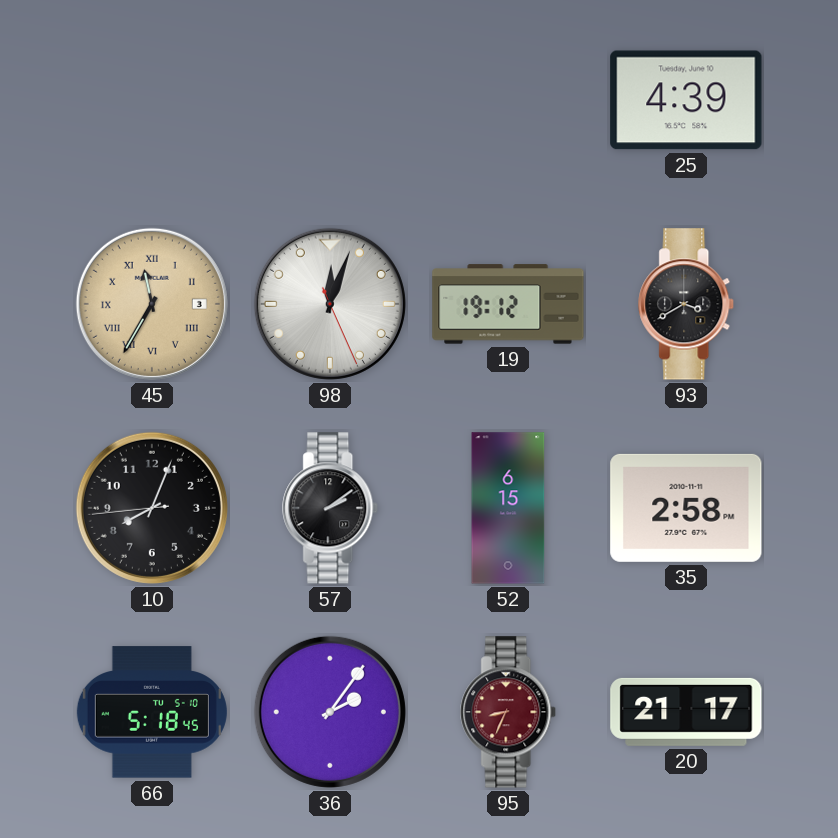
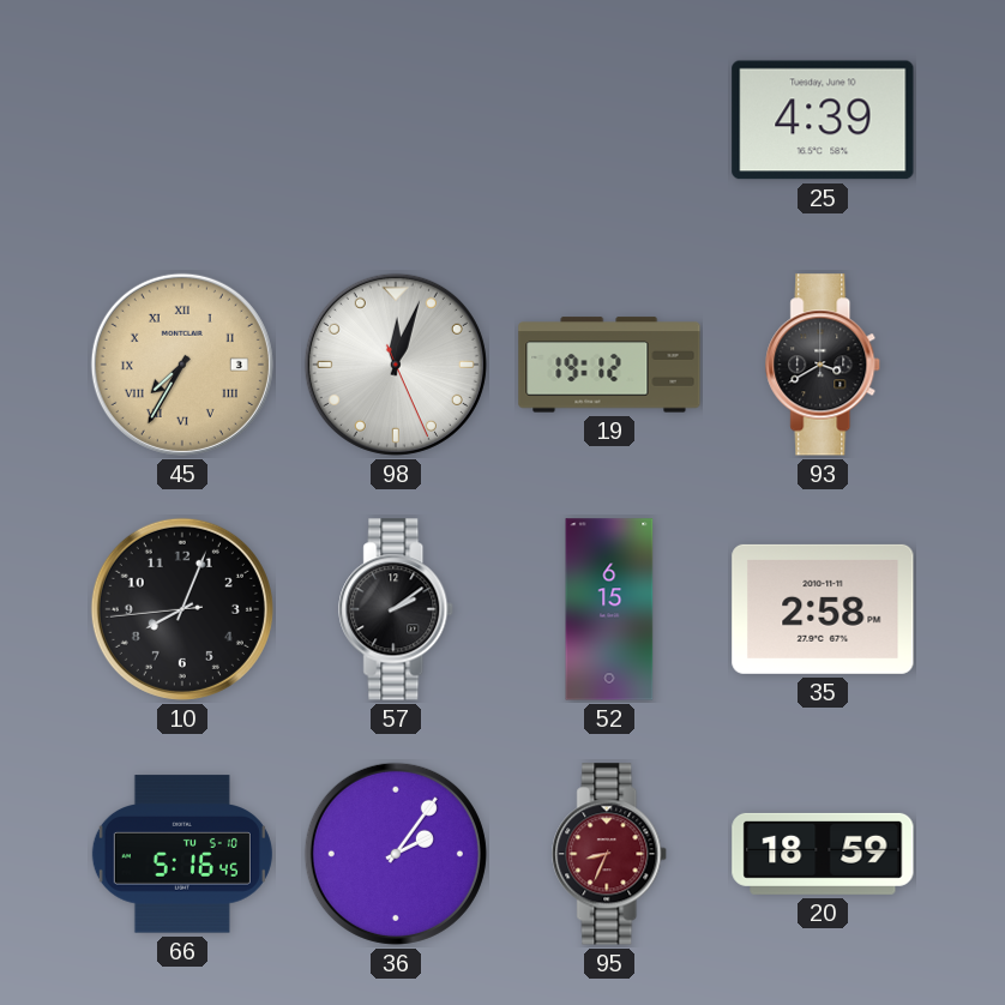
45: 11:35 -> 7:35
66: 5:18 -> 5:16
20: 21:17 -> 18:59
